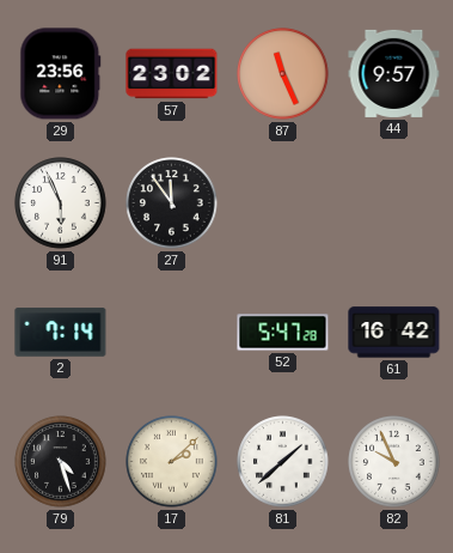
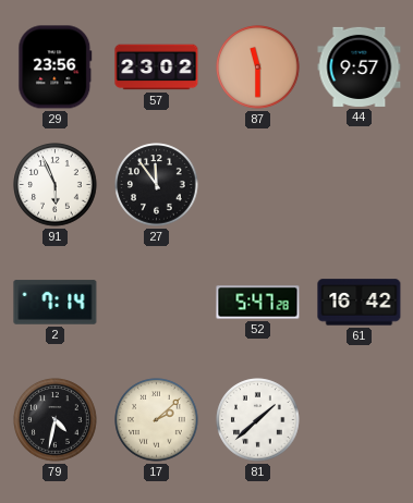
87: 11:26 -> 11:30
79: 4:27 -> 4:32
82: 9:56 -> none
